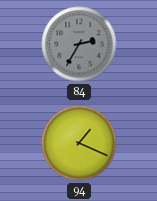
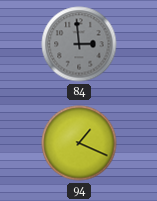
84: 2:35 -> 2:59
